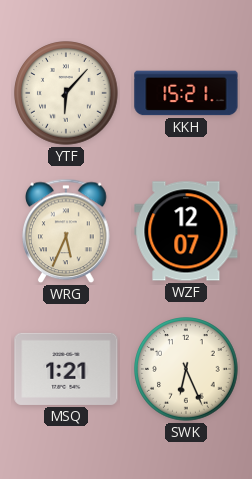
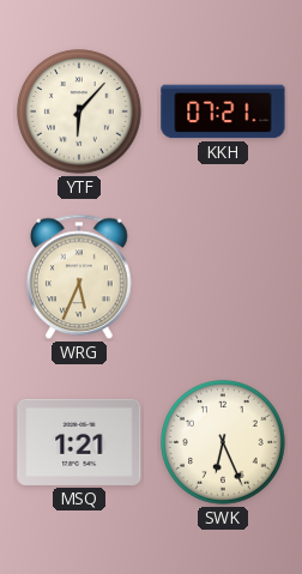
KKH: 15:21 -> 07:21
WZF: 12:07 -> none
